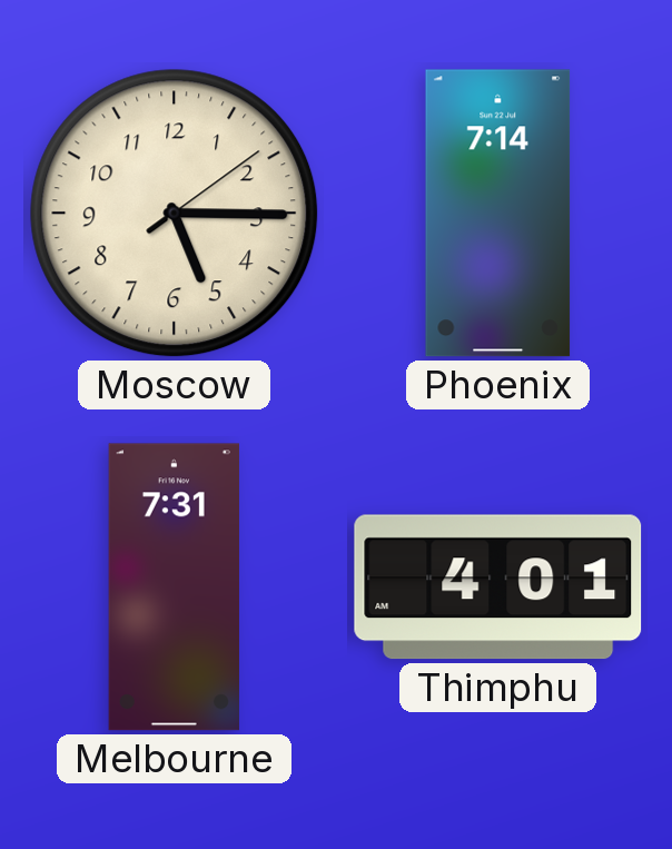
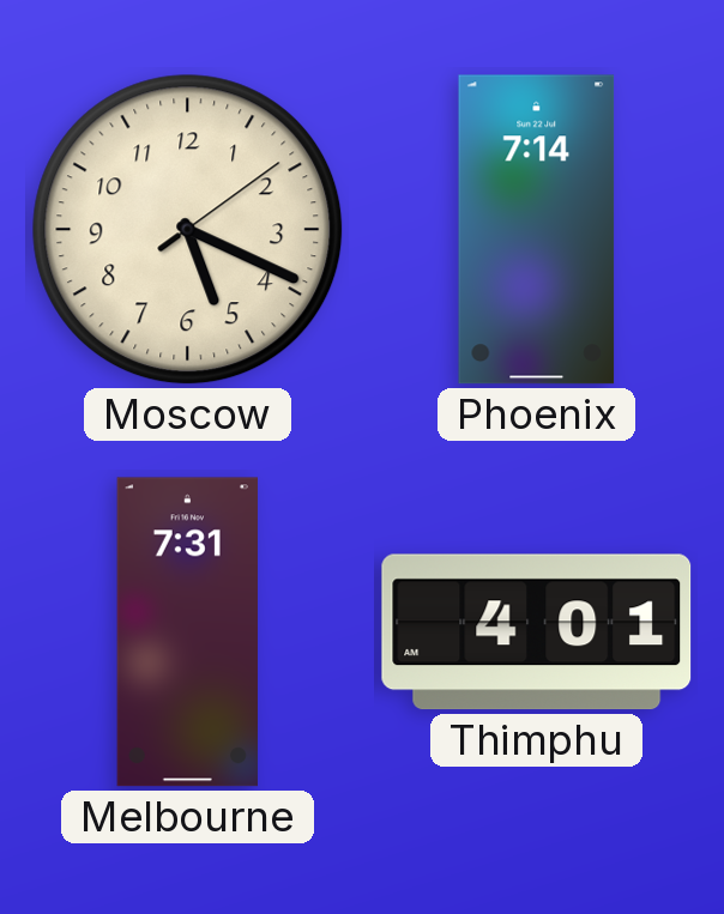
Moscow: 5:15 -> 5:19
